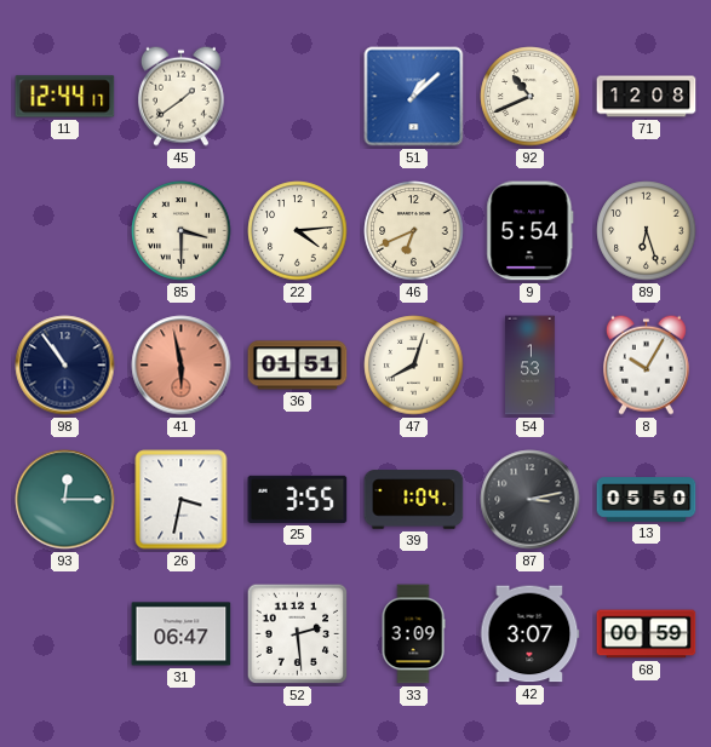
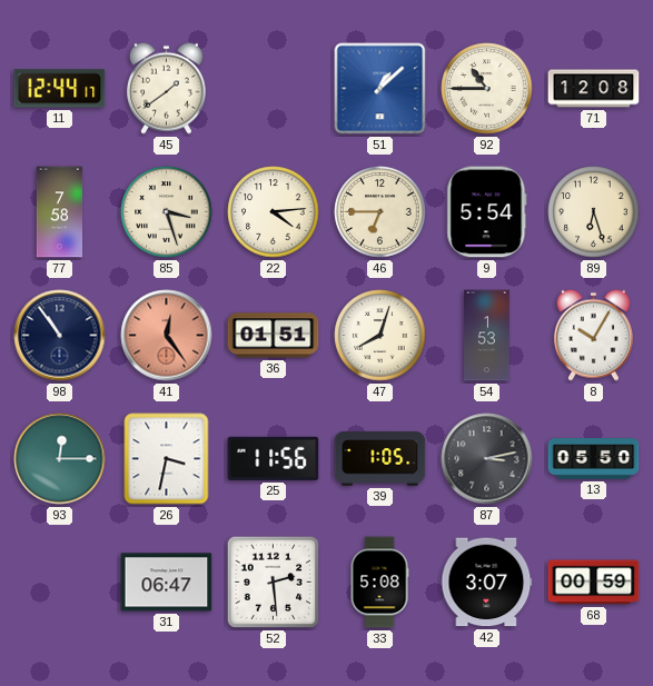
92: 10:41 -> 10:45
77: none -> 7:58
85: 3:30 -> 3:27
46: 6:41 -> 6:45
41: 5:58 -> 12:24
25: 3:55 -> 11:56
39: 1:04 -> 1:05
33: 3:09 -> 5:08
